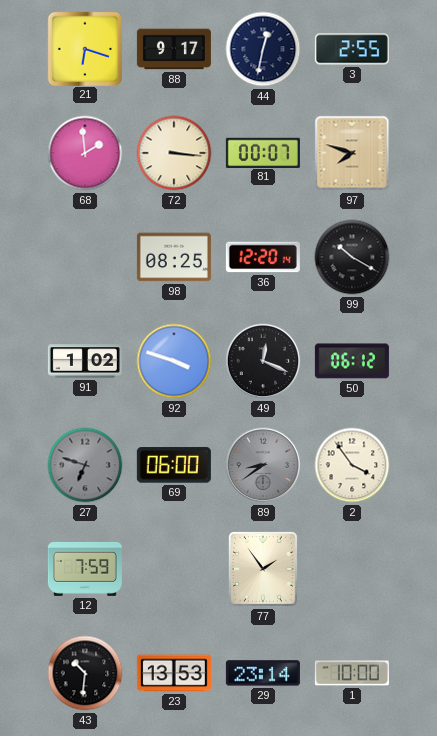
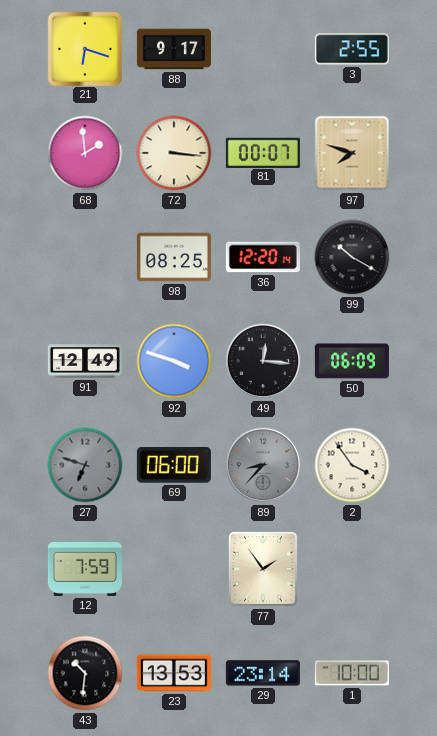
44: 12:32 -> none
91: 1:02 -> 12:49
49: 12:19 -> 12:16
50: 06:12 -> 06:09
89: 8:39 -> 8:37
